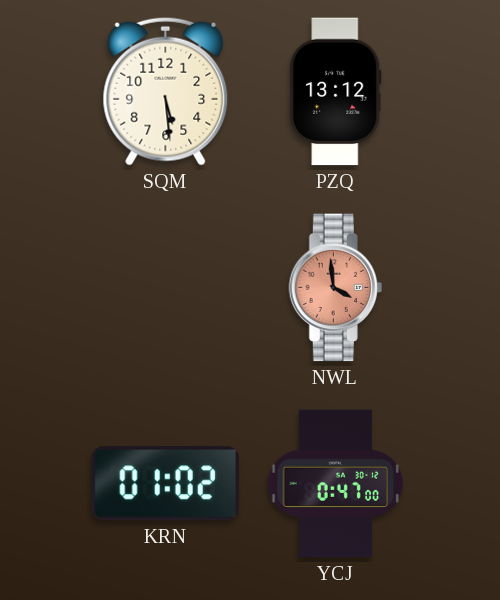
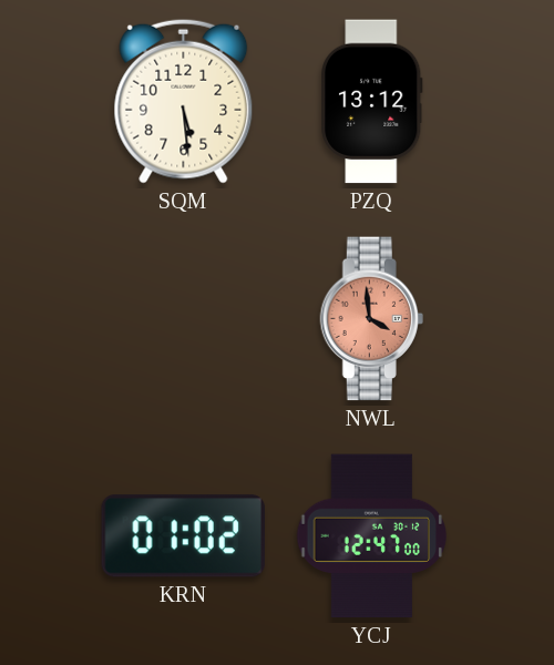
YCJ: 0:47 -> 12:47
